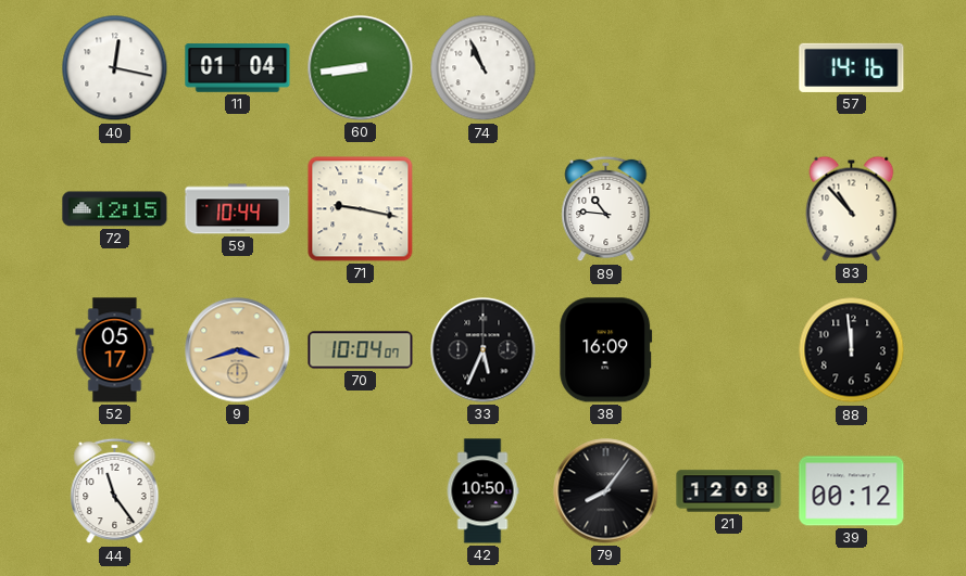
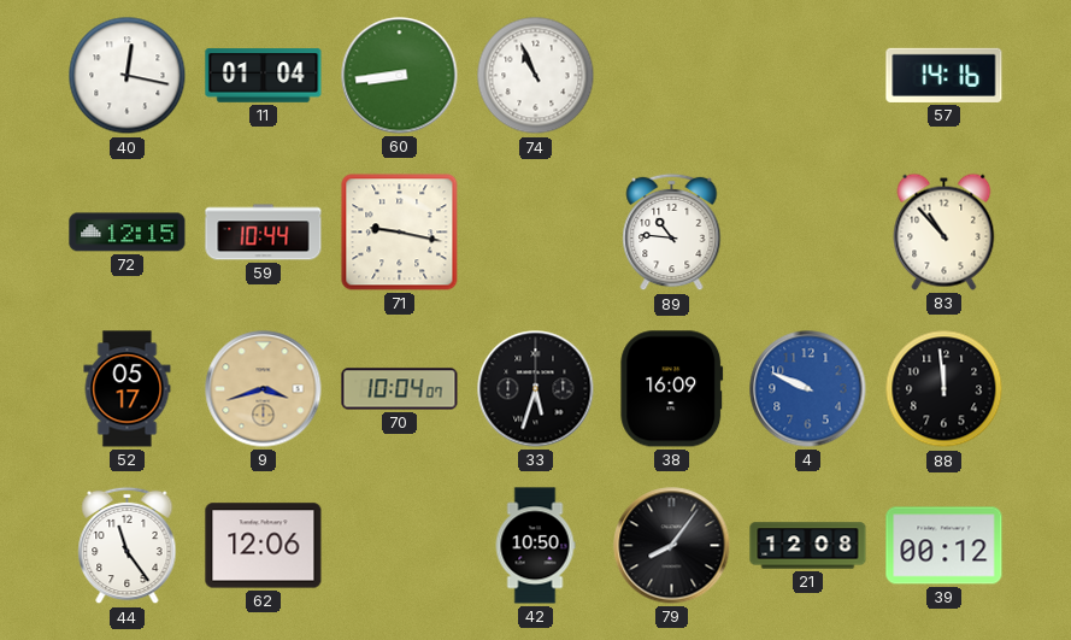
33: 5:34 -> 5:33
4: none -> 9:49
62: none -> 12:06
